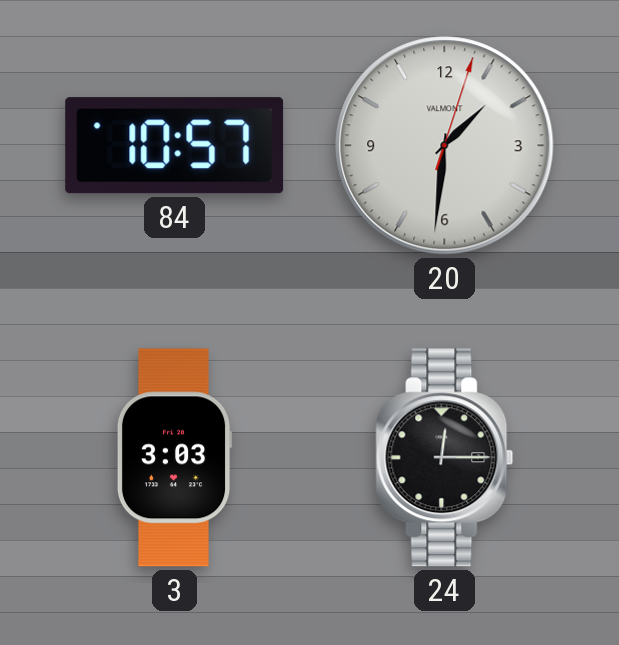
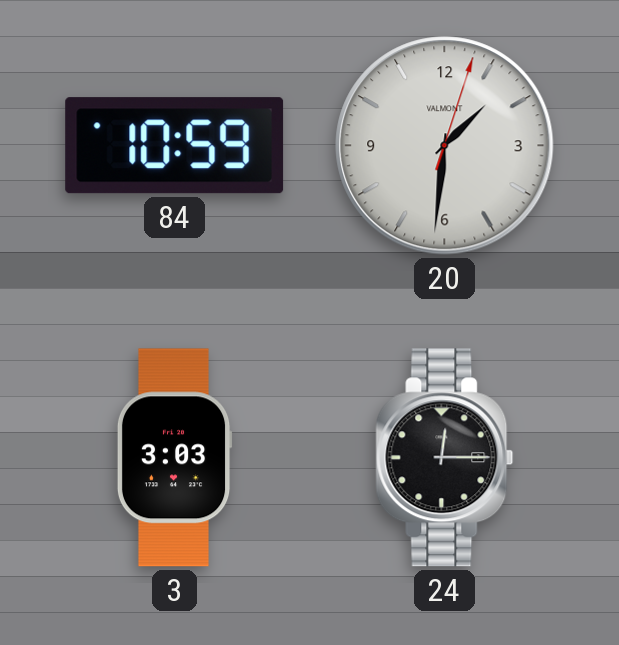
84: 10:57 -> 10:59
